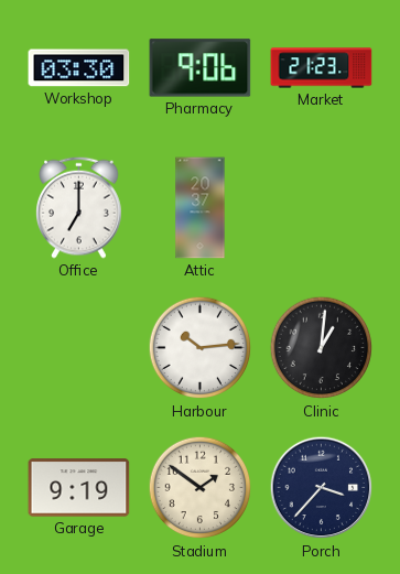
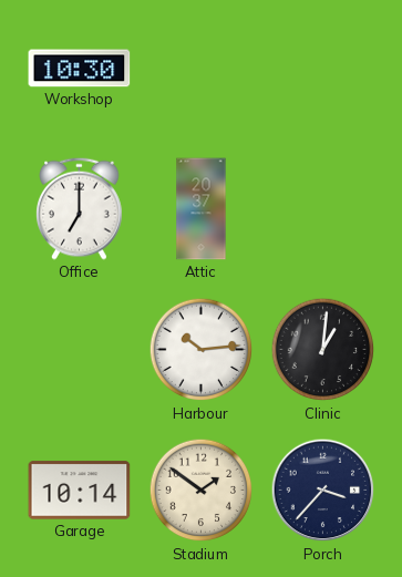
Workshop: 03:30 -> 10:30
Pharmacy: 9:06 -> none
Market: 21:23 -> none
Garage: 9:19 -> 10:14
